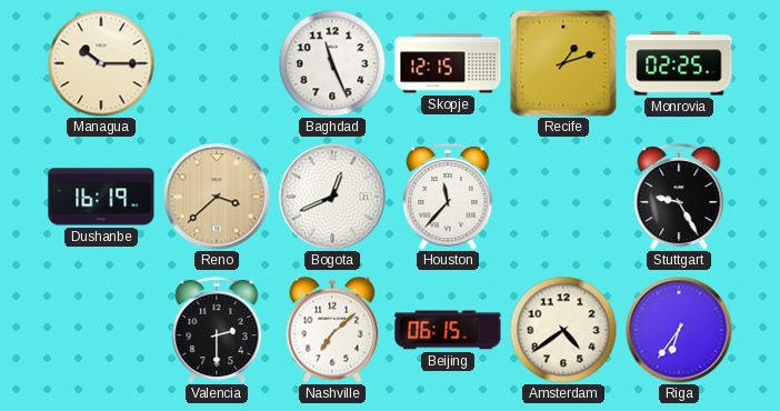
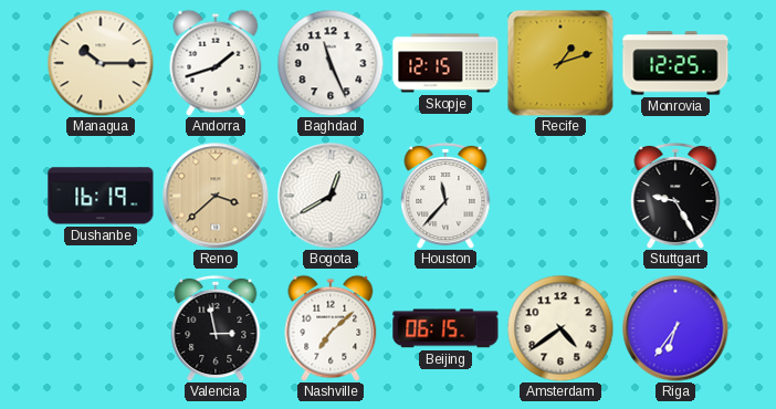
Andorra: none -> 1:42
Monrovia: 02:25 -> 12:25
Bogota: 12:41 -> 12:40
Valencia: 2:30 -> 2:58
